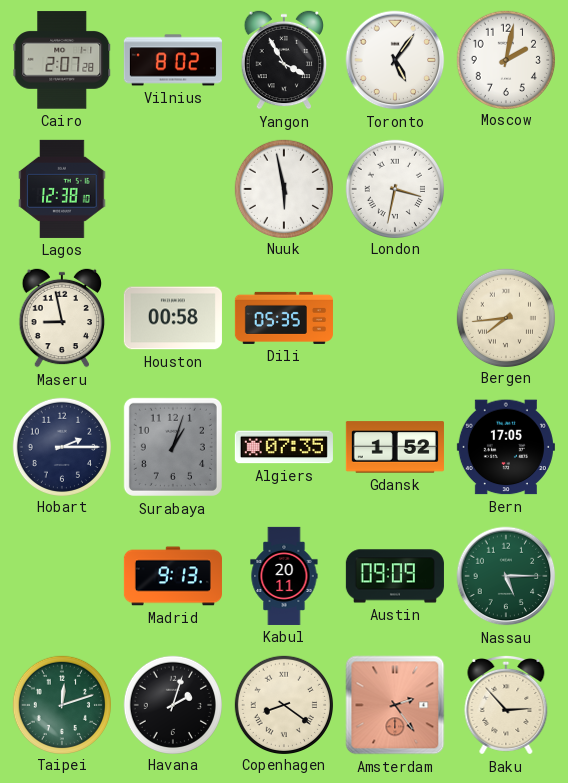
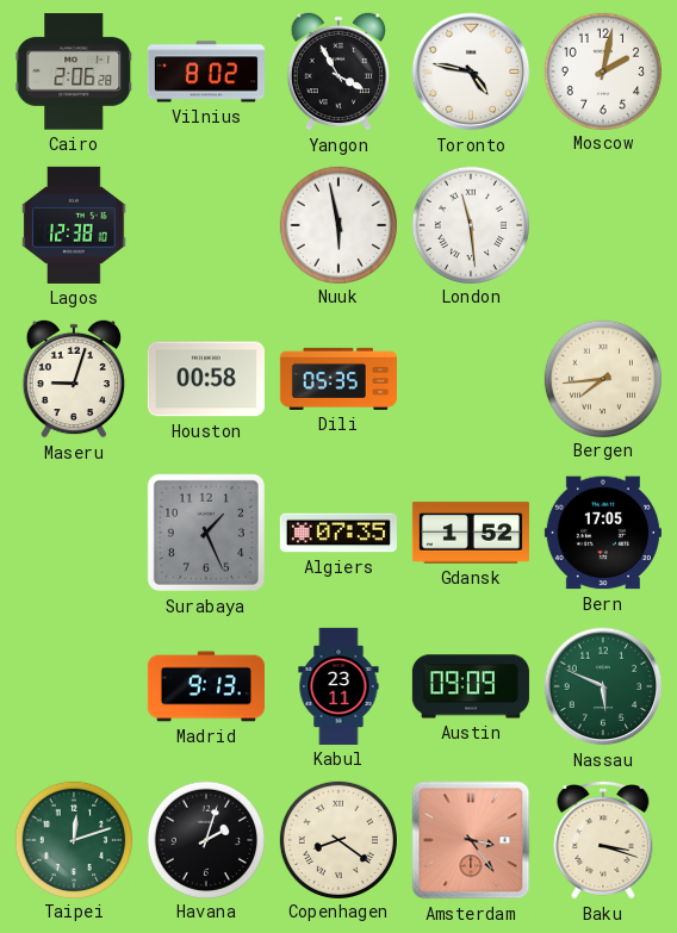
Cairo: 2:07 -> 2:06
Toronto: 5:06 -> 4:47
London: 3:32 -> 11:29
Maseru: 8:58 -> 9:03
Hobart: 2:15 -> none
Surabaya: 1:03 -> 1:26
Kabul: 20:11 -> 23:11
Nassau: 5:15 -> 5:49
Amsterdam: 2:24 -> 3:24
Baku: 2:53 -> 3:18
